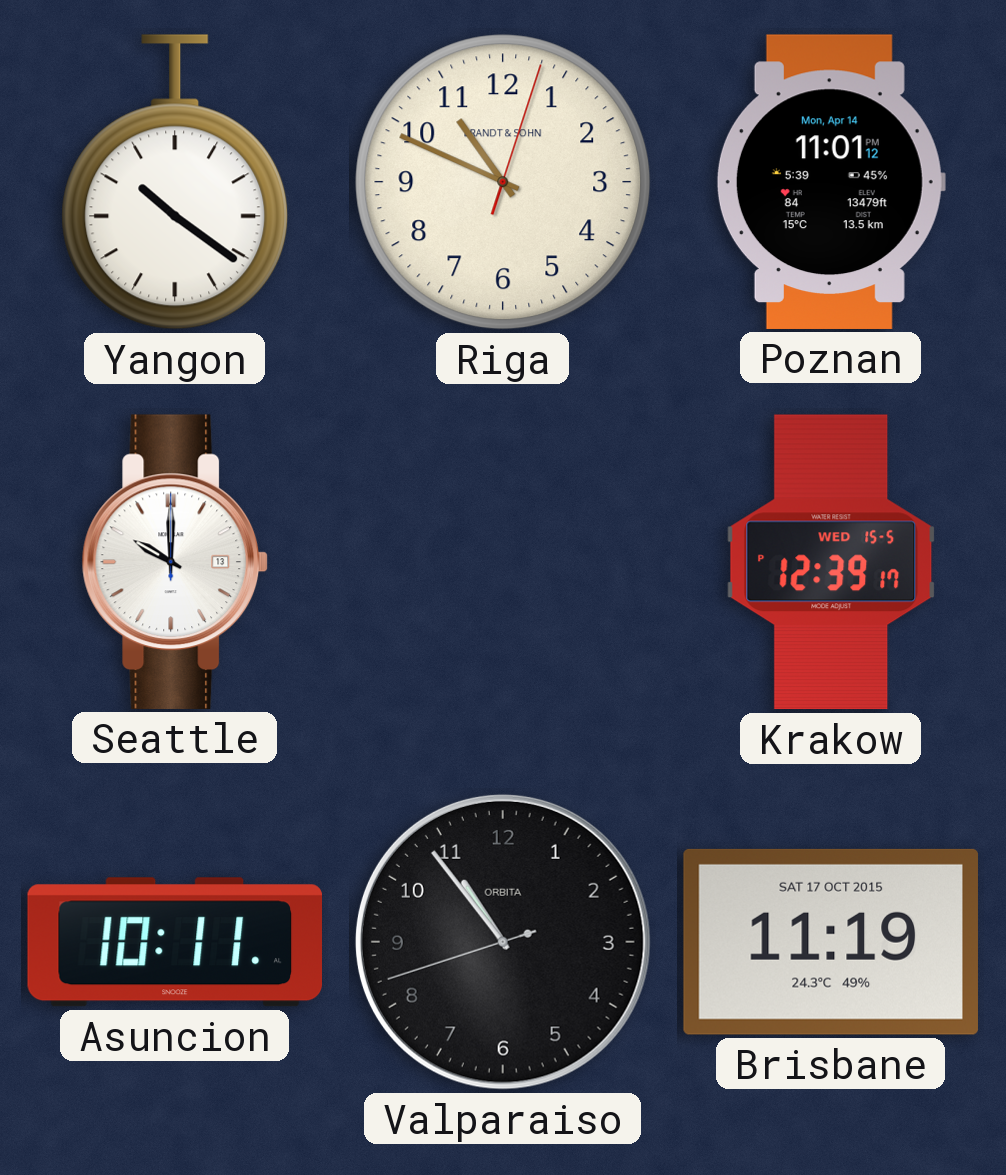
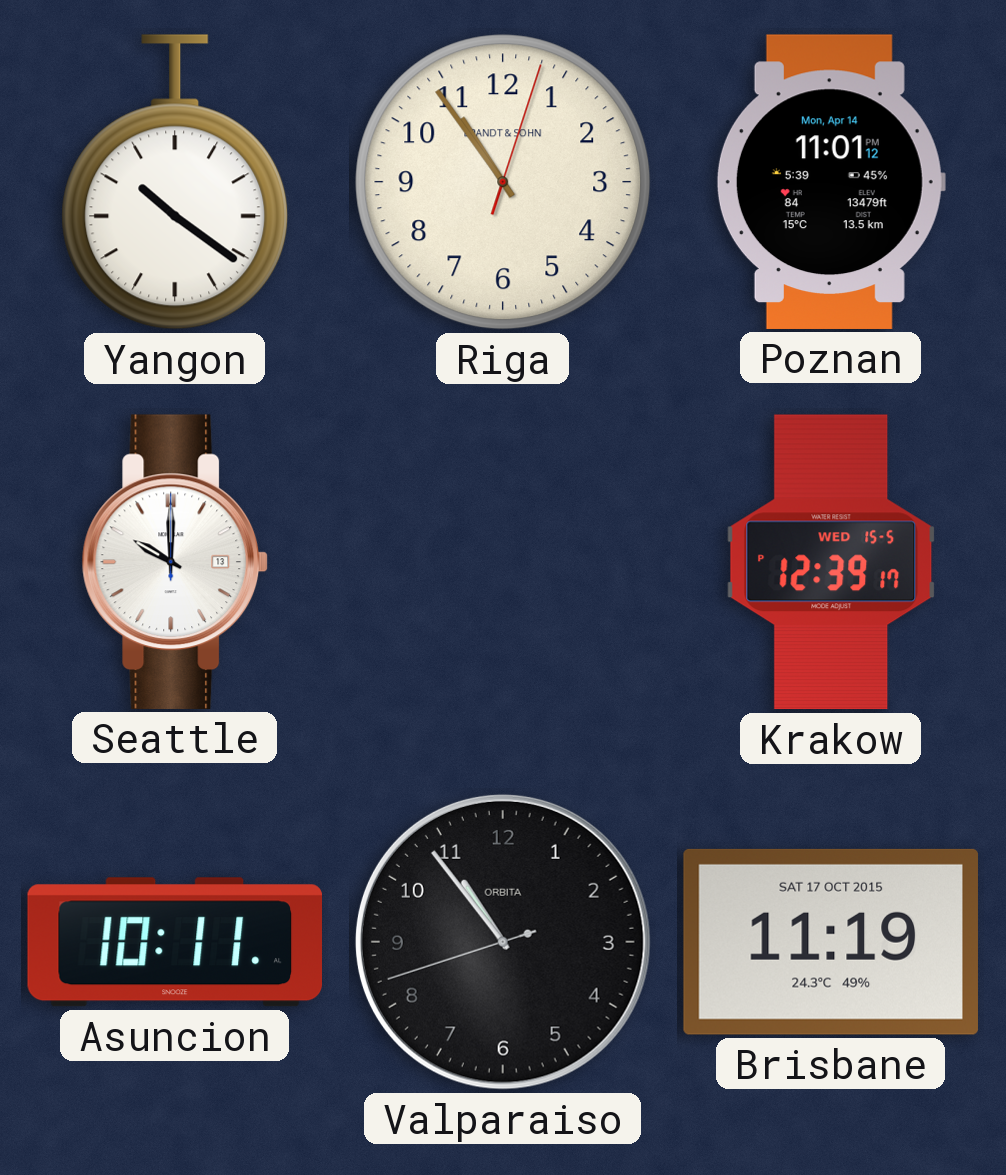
Riga: 10:49 -> 10:54
